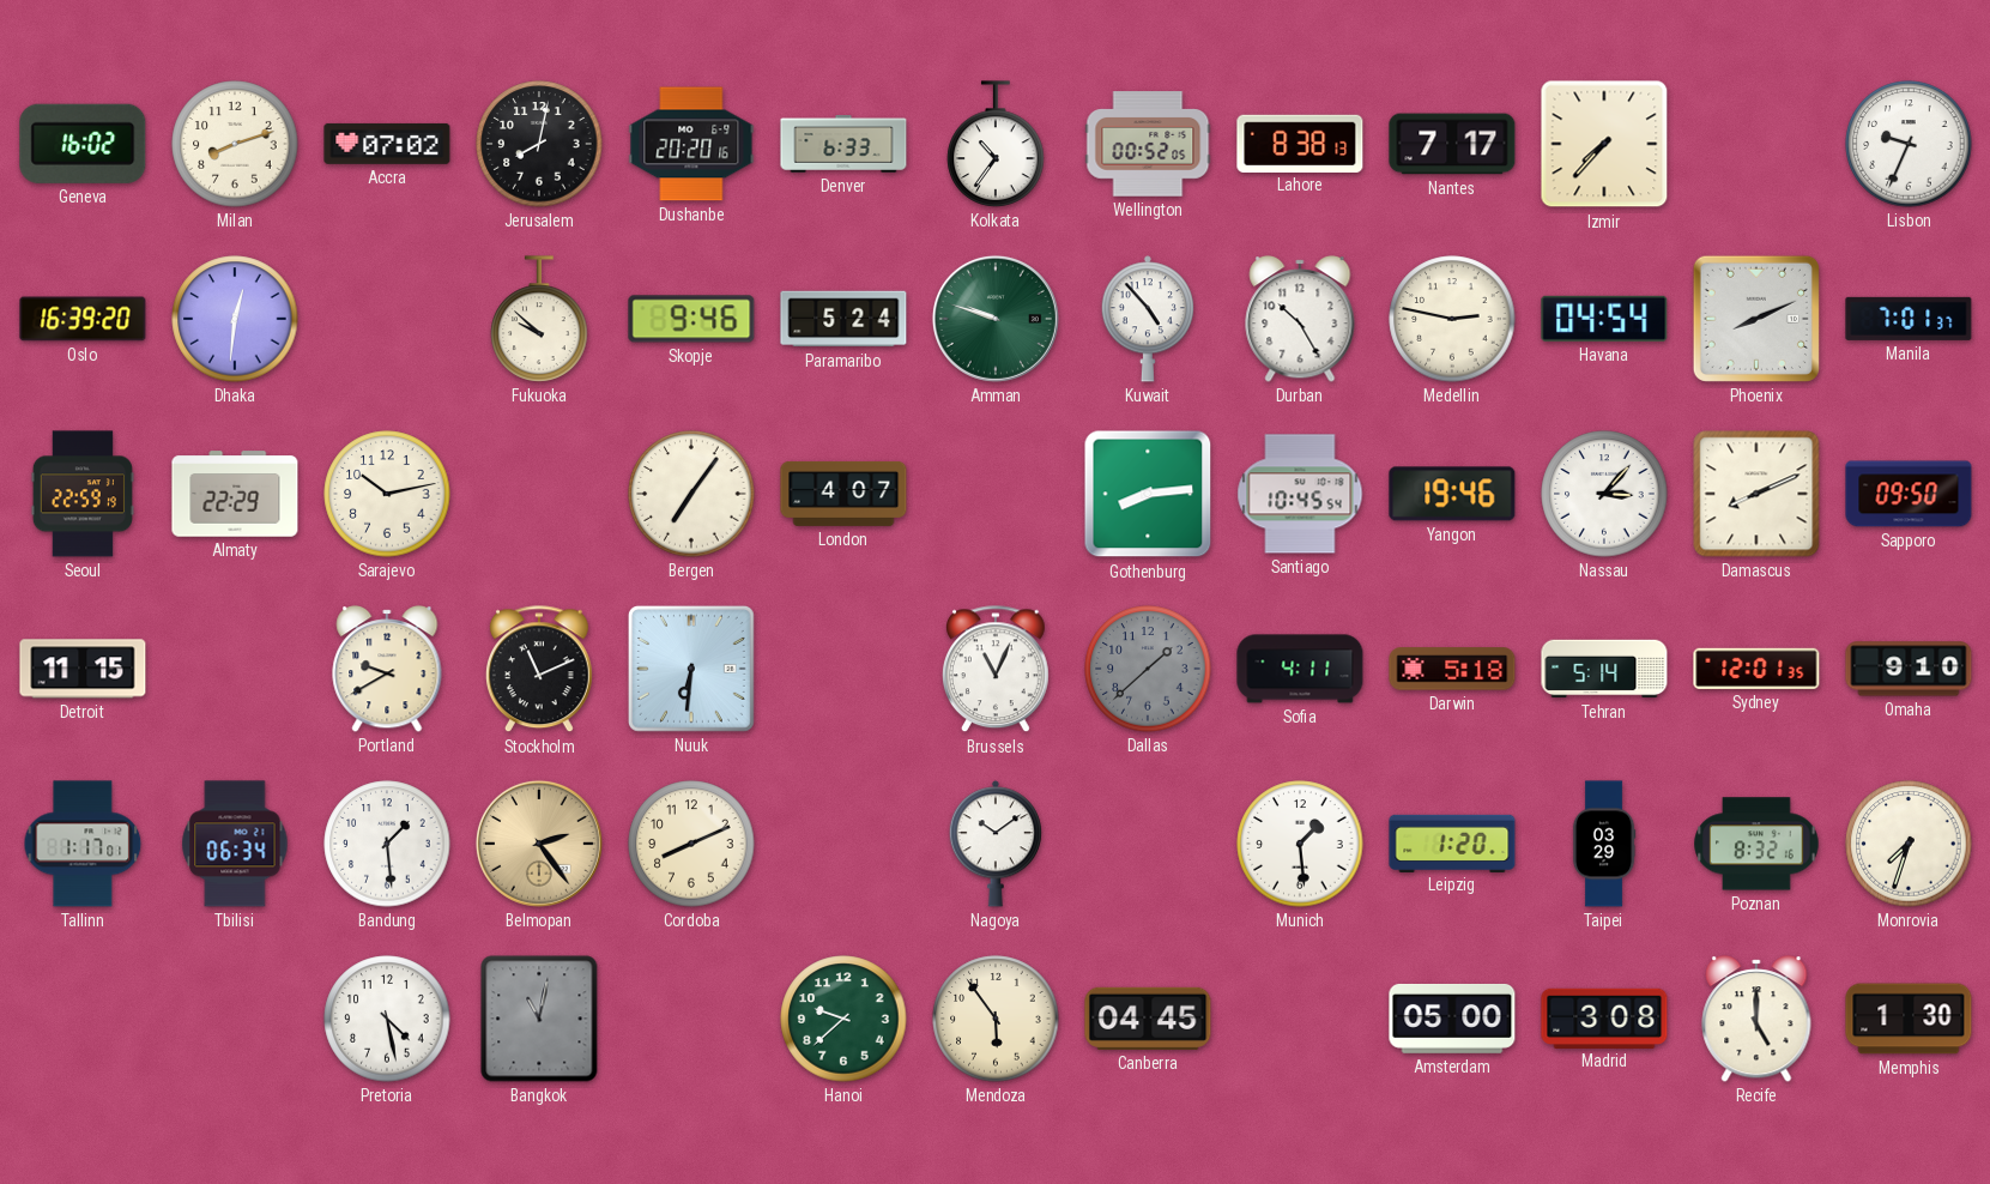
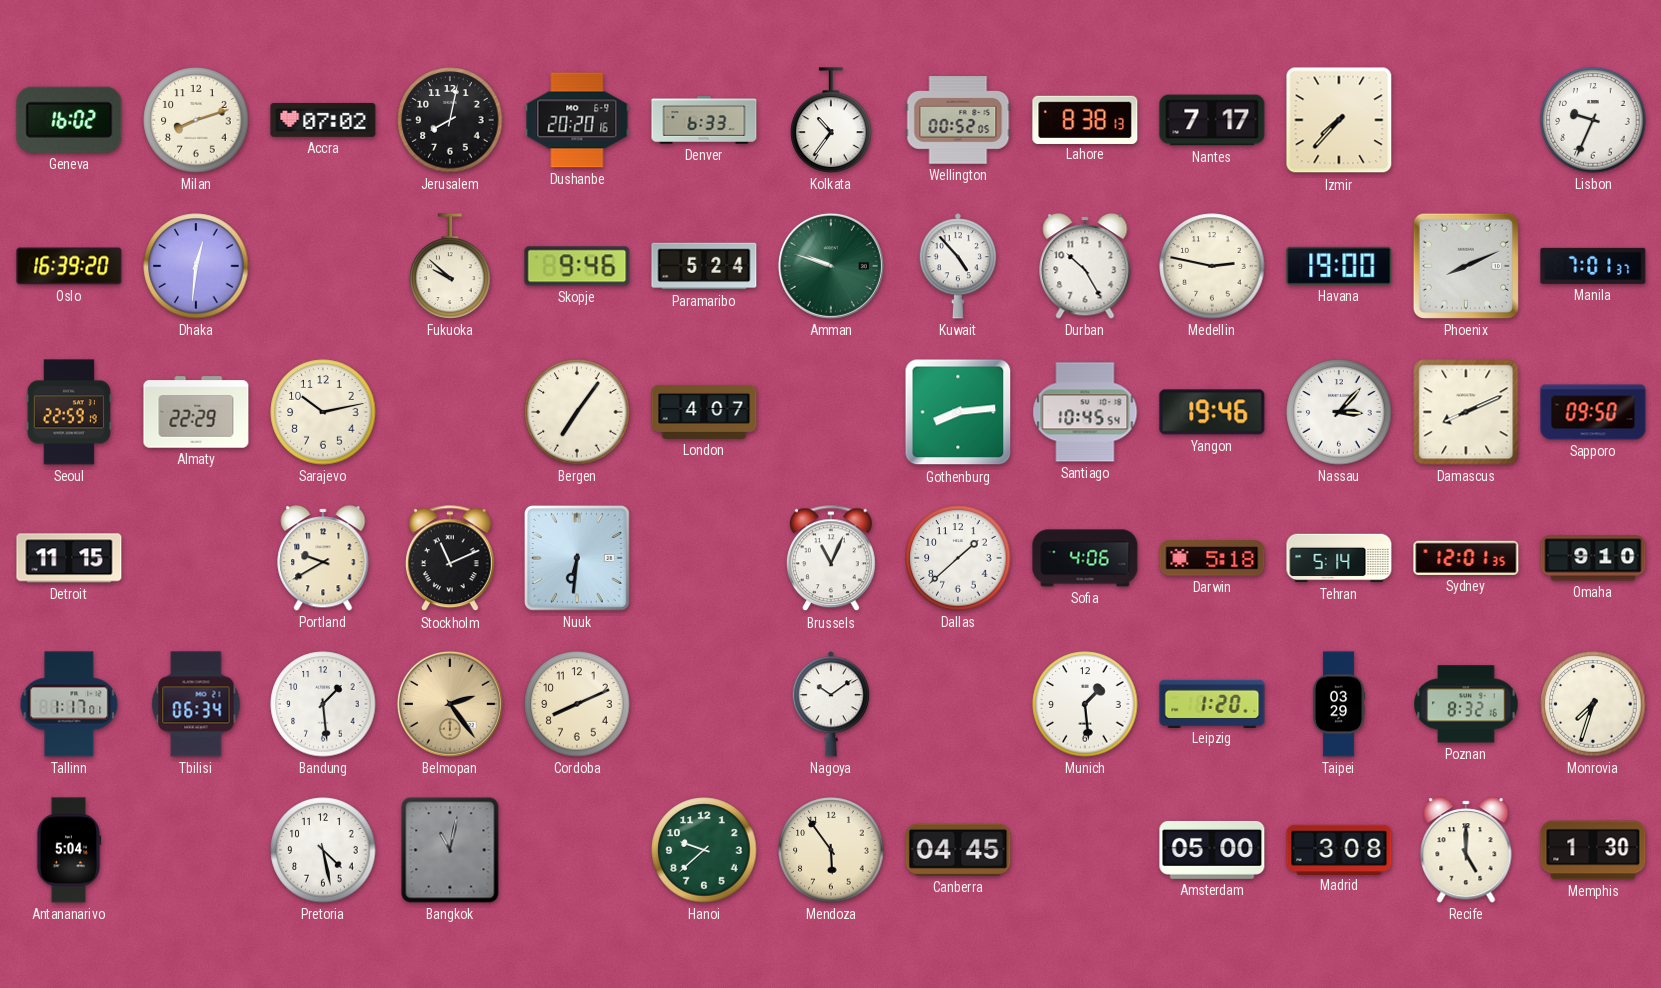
Havana: 04:54 -> 19:00
Dallas dial: grey -> white
Sofia: 4:11 -> 4:06
Antananarivo: none -> 5:04
